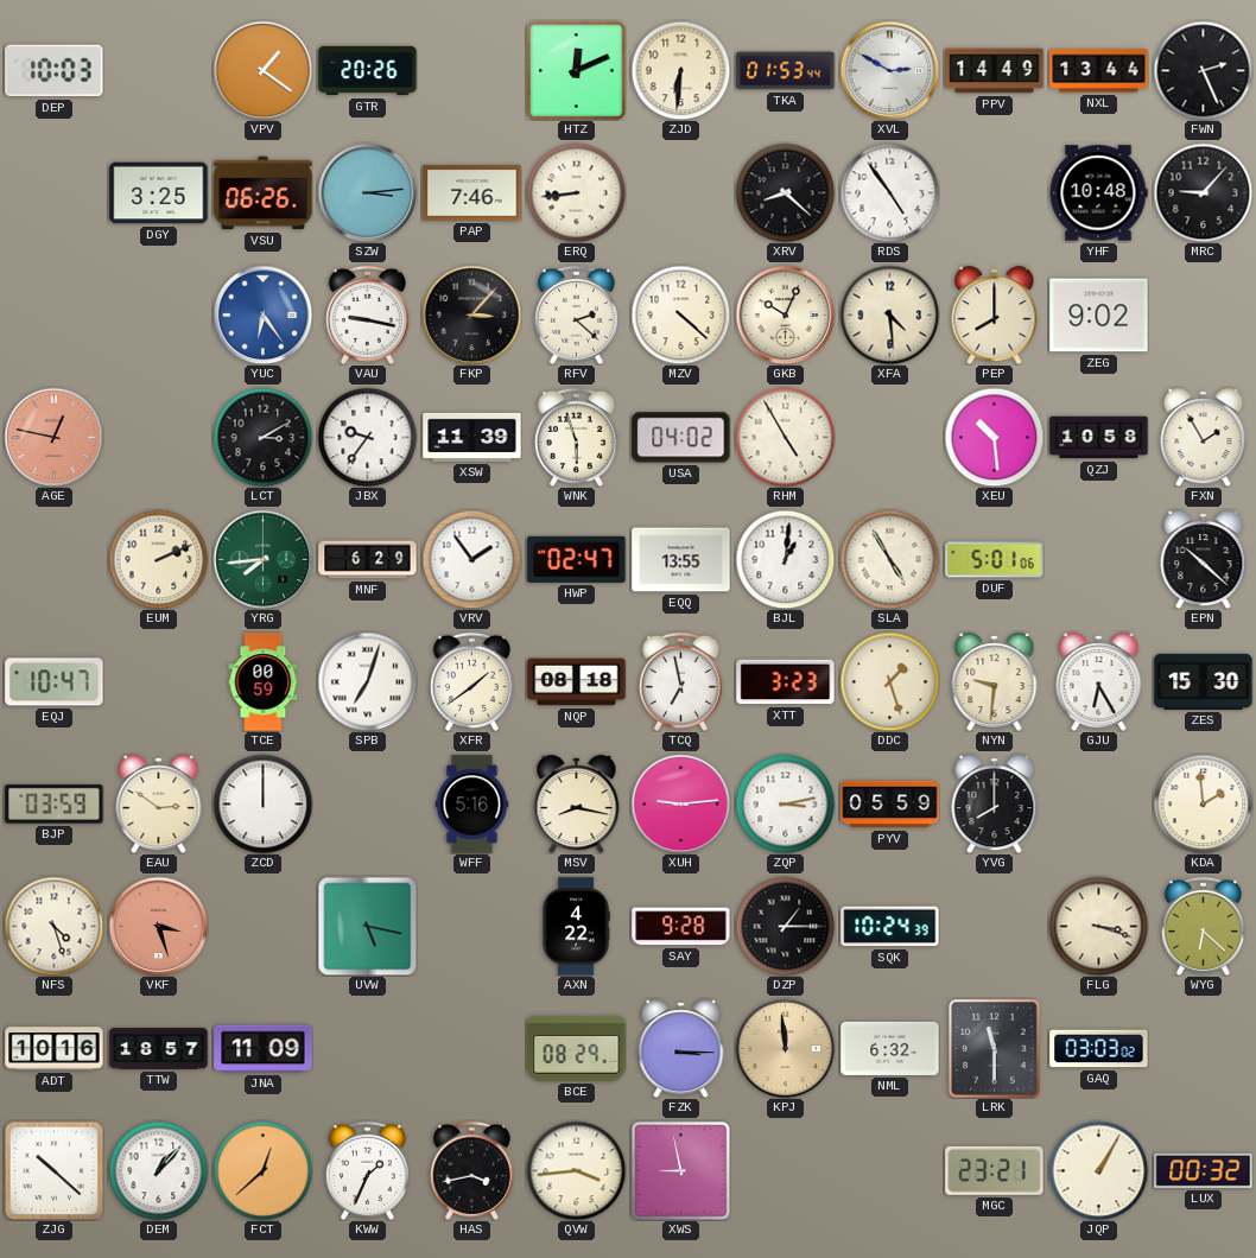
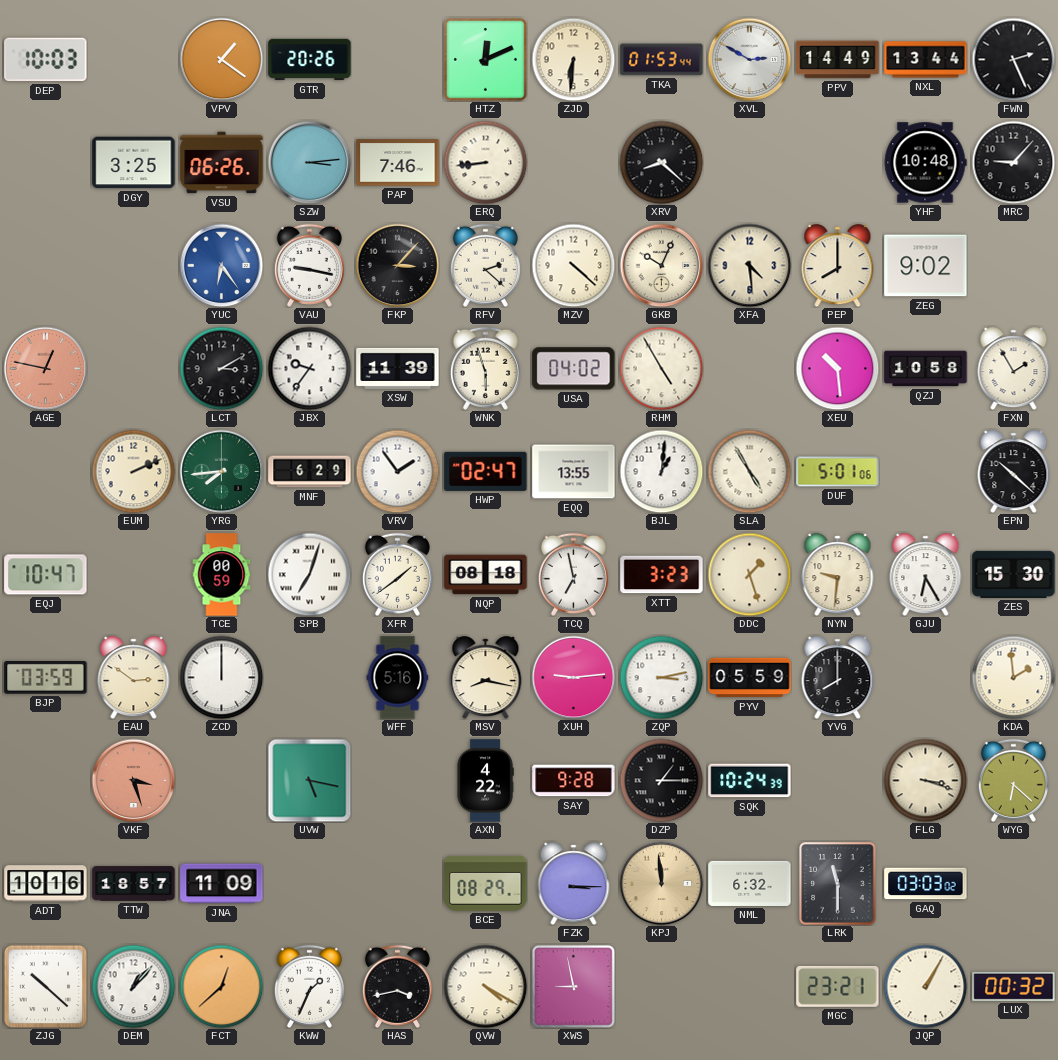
RDS: 4:54 -> none
NFS: 4:27 -> none
QVW: 3:44 -> 4:20
